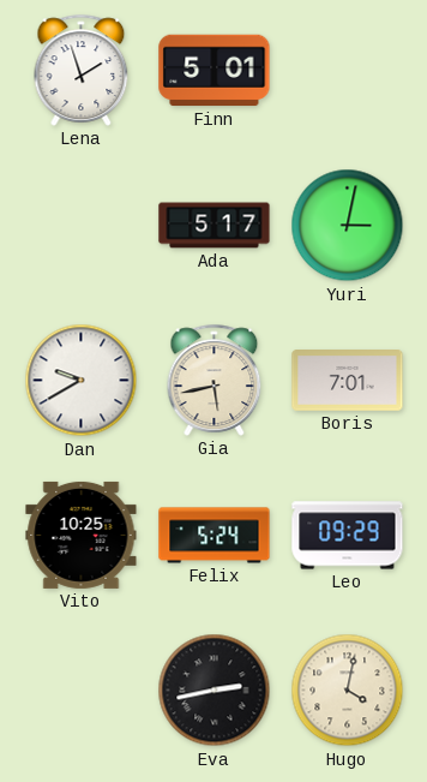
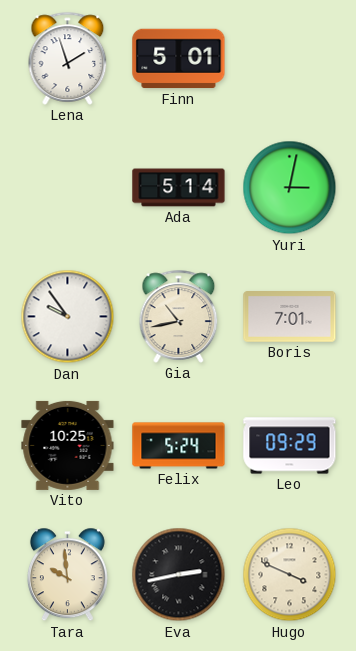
Ada: 5:17 -> 5:14
Dan: 9:40 -> 9:54
Gia: 5:43 -> 10:43
Tara: none -> 9:59
Hugo: 4:02 -> 3:49
